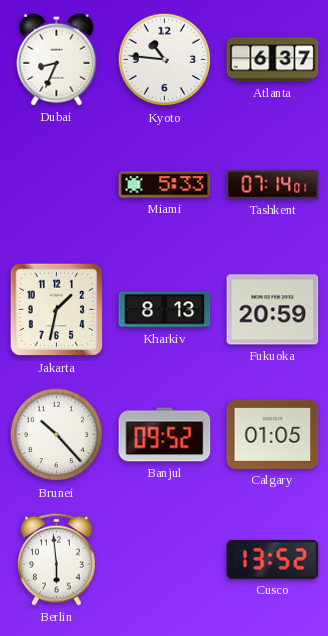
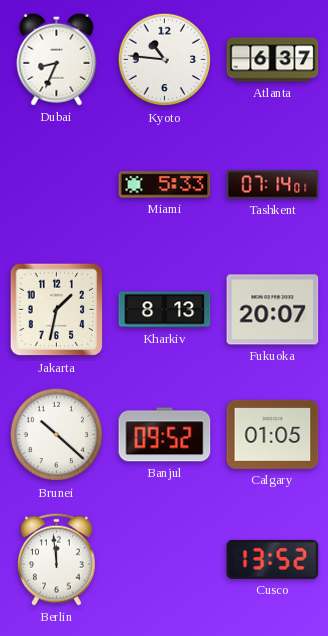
Fukuoka: 20:59 -> 20:07
Brunei: 10:23 -> 10:22
Berlin: 5:59 -> 11:59
